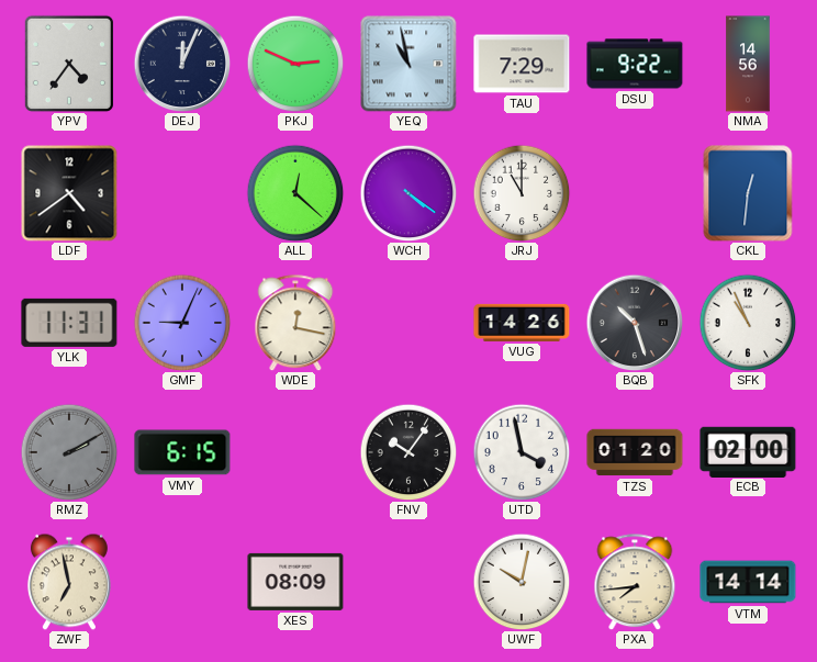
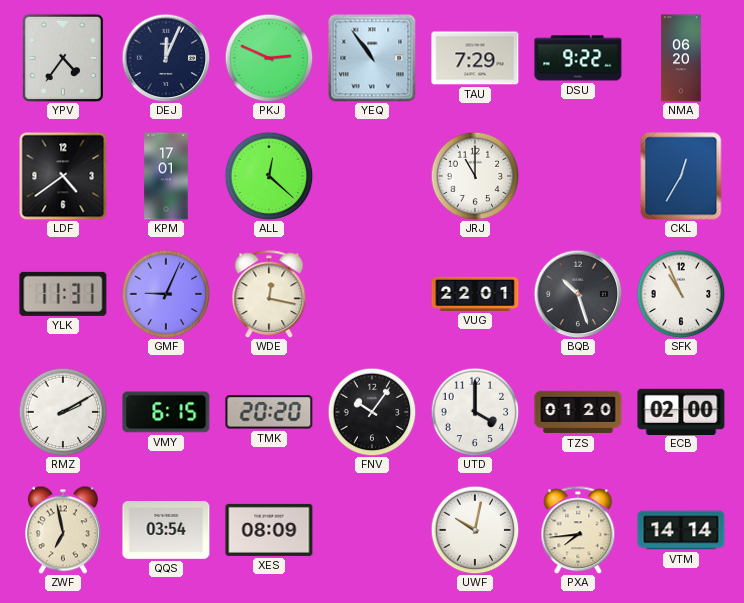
YEQ: 10:58 -> 10:54
NMA: 14:56 -> 06:20
KPM: none -> 17:01
WCH: 4:21 -> none
CKL: 12:31 -> 12:35
VUG: 14:26 -> 22:01
RMZ dial: grey -> white
TMK: none -> 20:20
UTD: 3:58 -> 4:00
QQS: none -> 03:54
